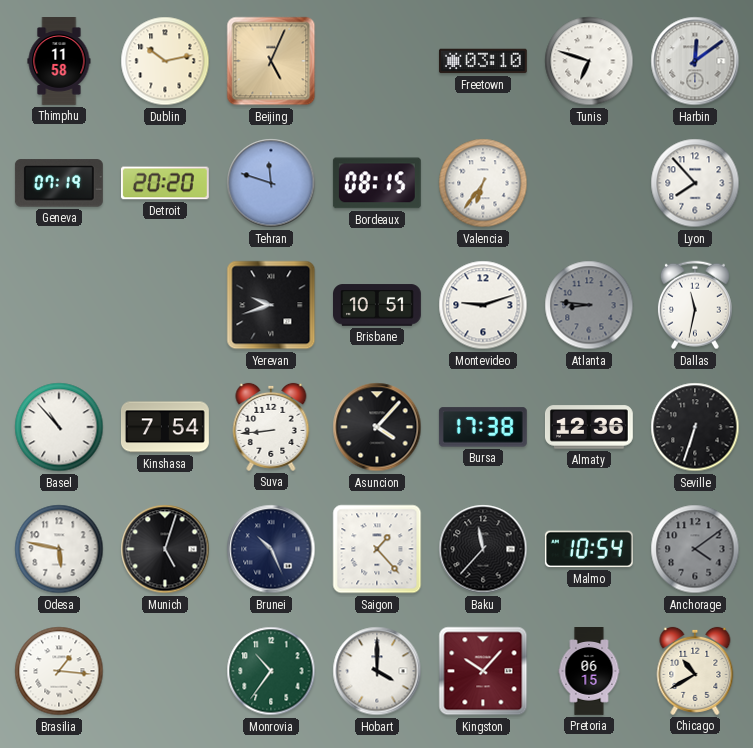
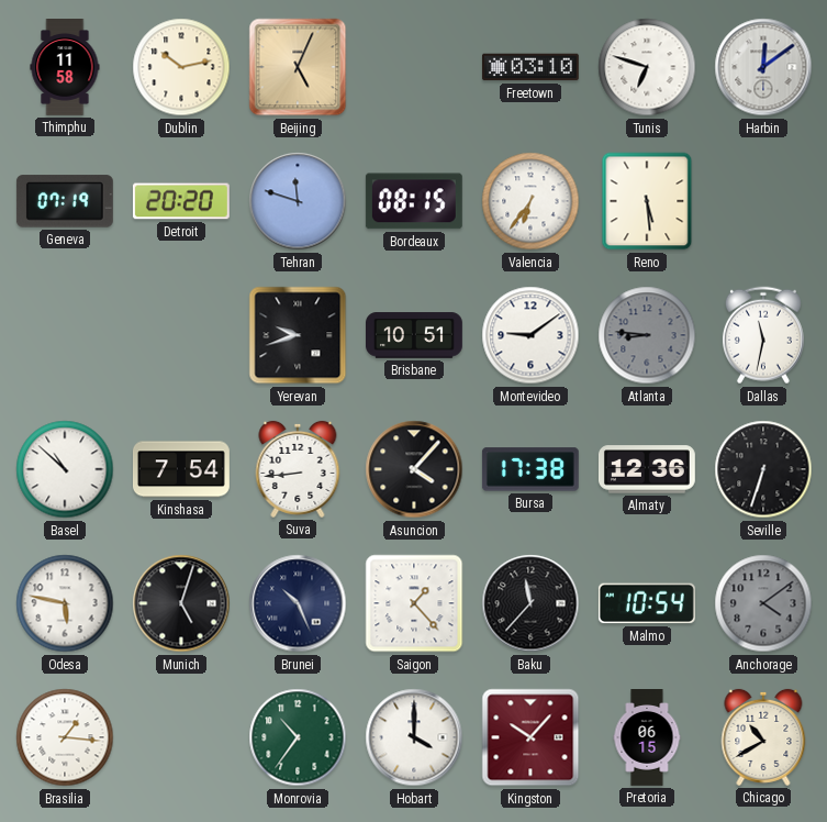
Reno: none -> 5:29
Lyon: 7:53 -> none
Montevideo: 9:12 -> 9:09
Basel: 10:53 -> 10:52
